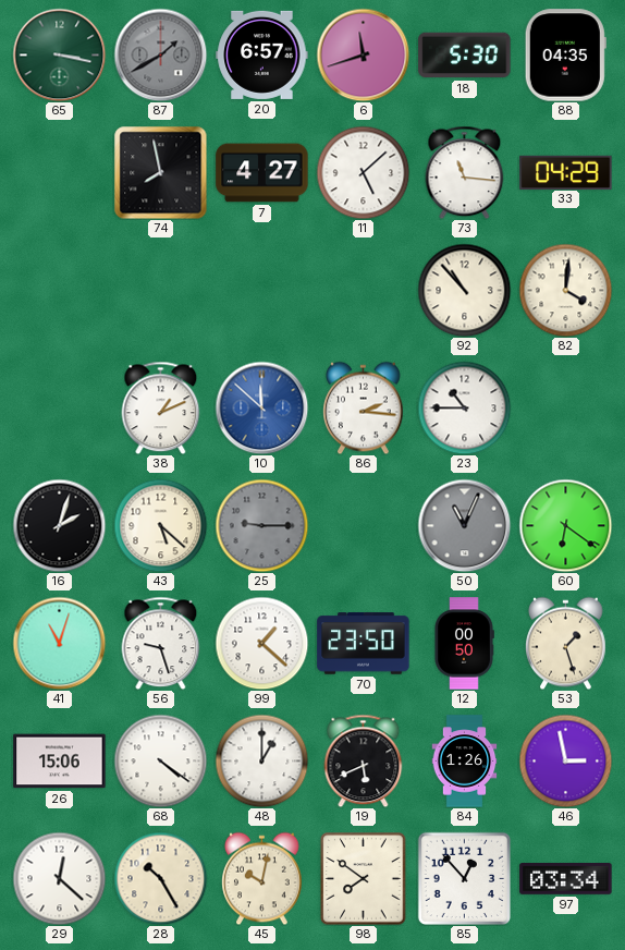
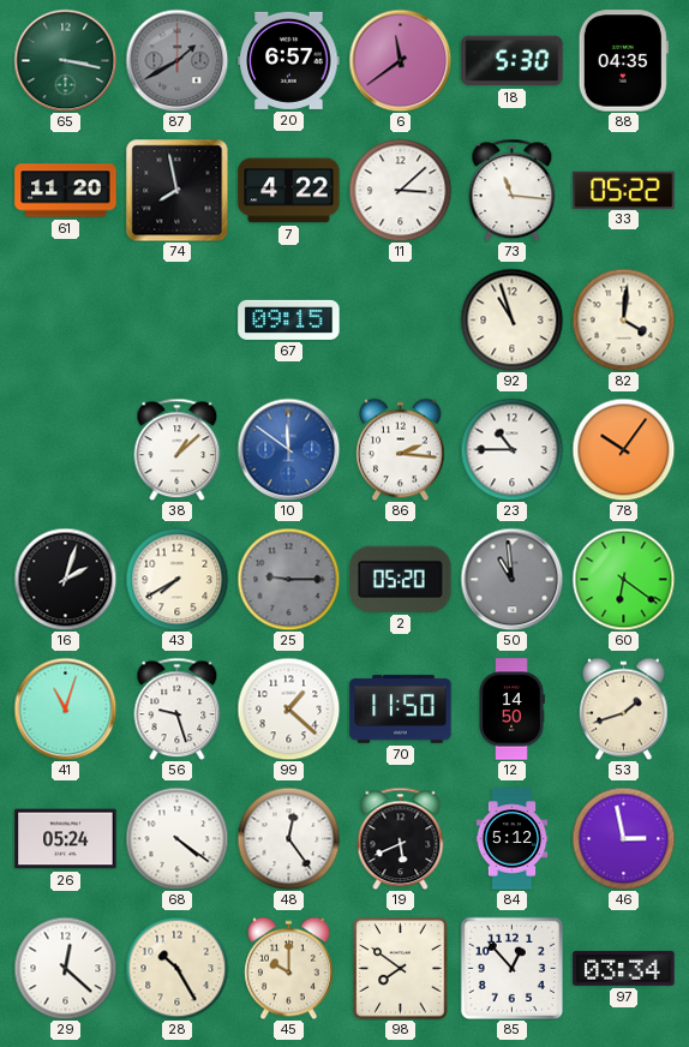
6: 11:42 -> 11:39
61: none -> 11:20
7: 4:27 -> 4:22
11: 5:08 -> 3:08
33: 04:29 -> 05:22
67: none -> 09:15
92: 10:53 -> 10:57
38: 1:11 -> 1:08
10: 11:52 -> 11:51
78: none -> 10:06
43: 5:22 -> 7:40
2: none -> 05:20
50: 11:04 -> 10:59
70: 23:50 -> 11:50
12: 00:50 -> 14:50
53: 1:27 -> 1:42
26: 15:06 -> 05:24
48: 1:00 -> 12:24
84: 1:26 -> 5:12
45: 10:02 -> 10:00
